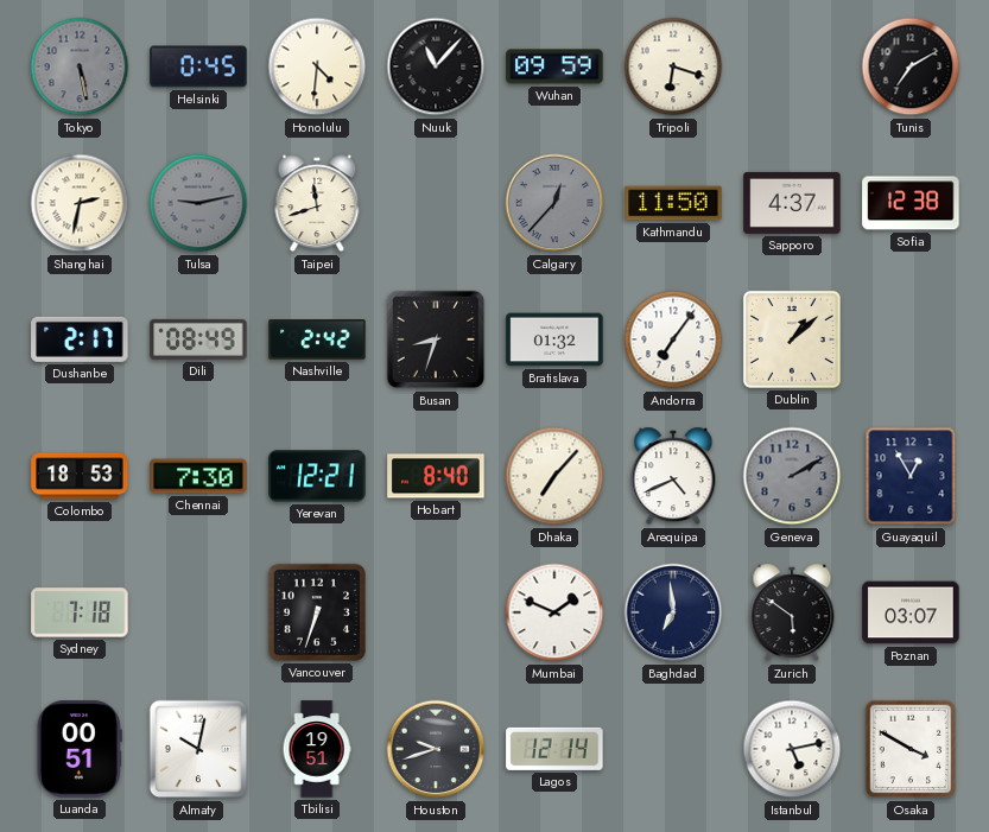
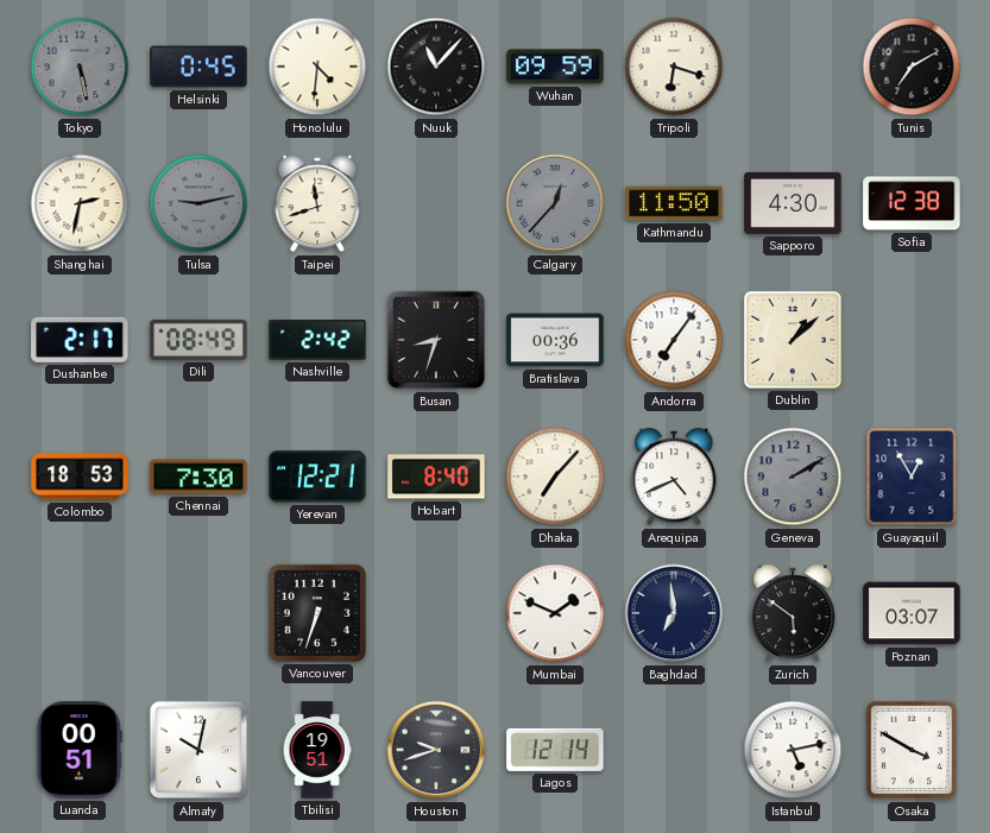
Sapporo: 4:37 -> 4:30
Bratislava: 01:32 -> 00:36
Sydney: 7:18 -> none
